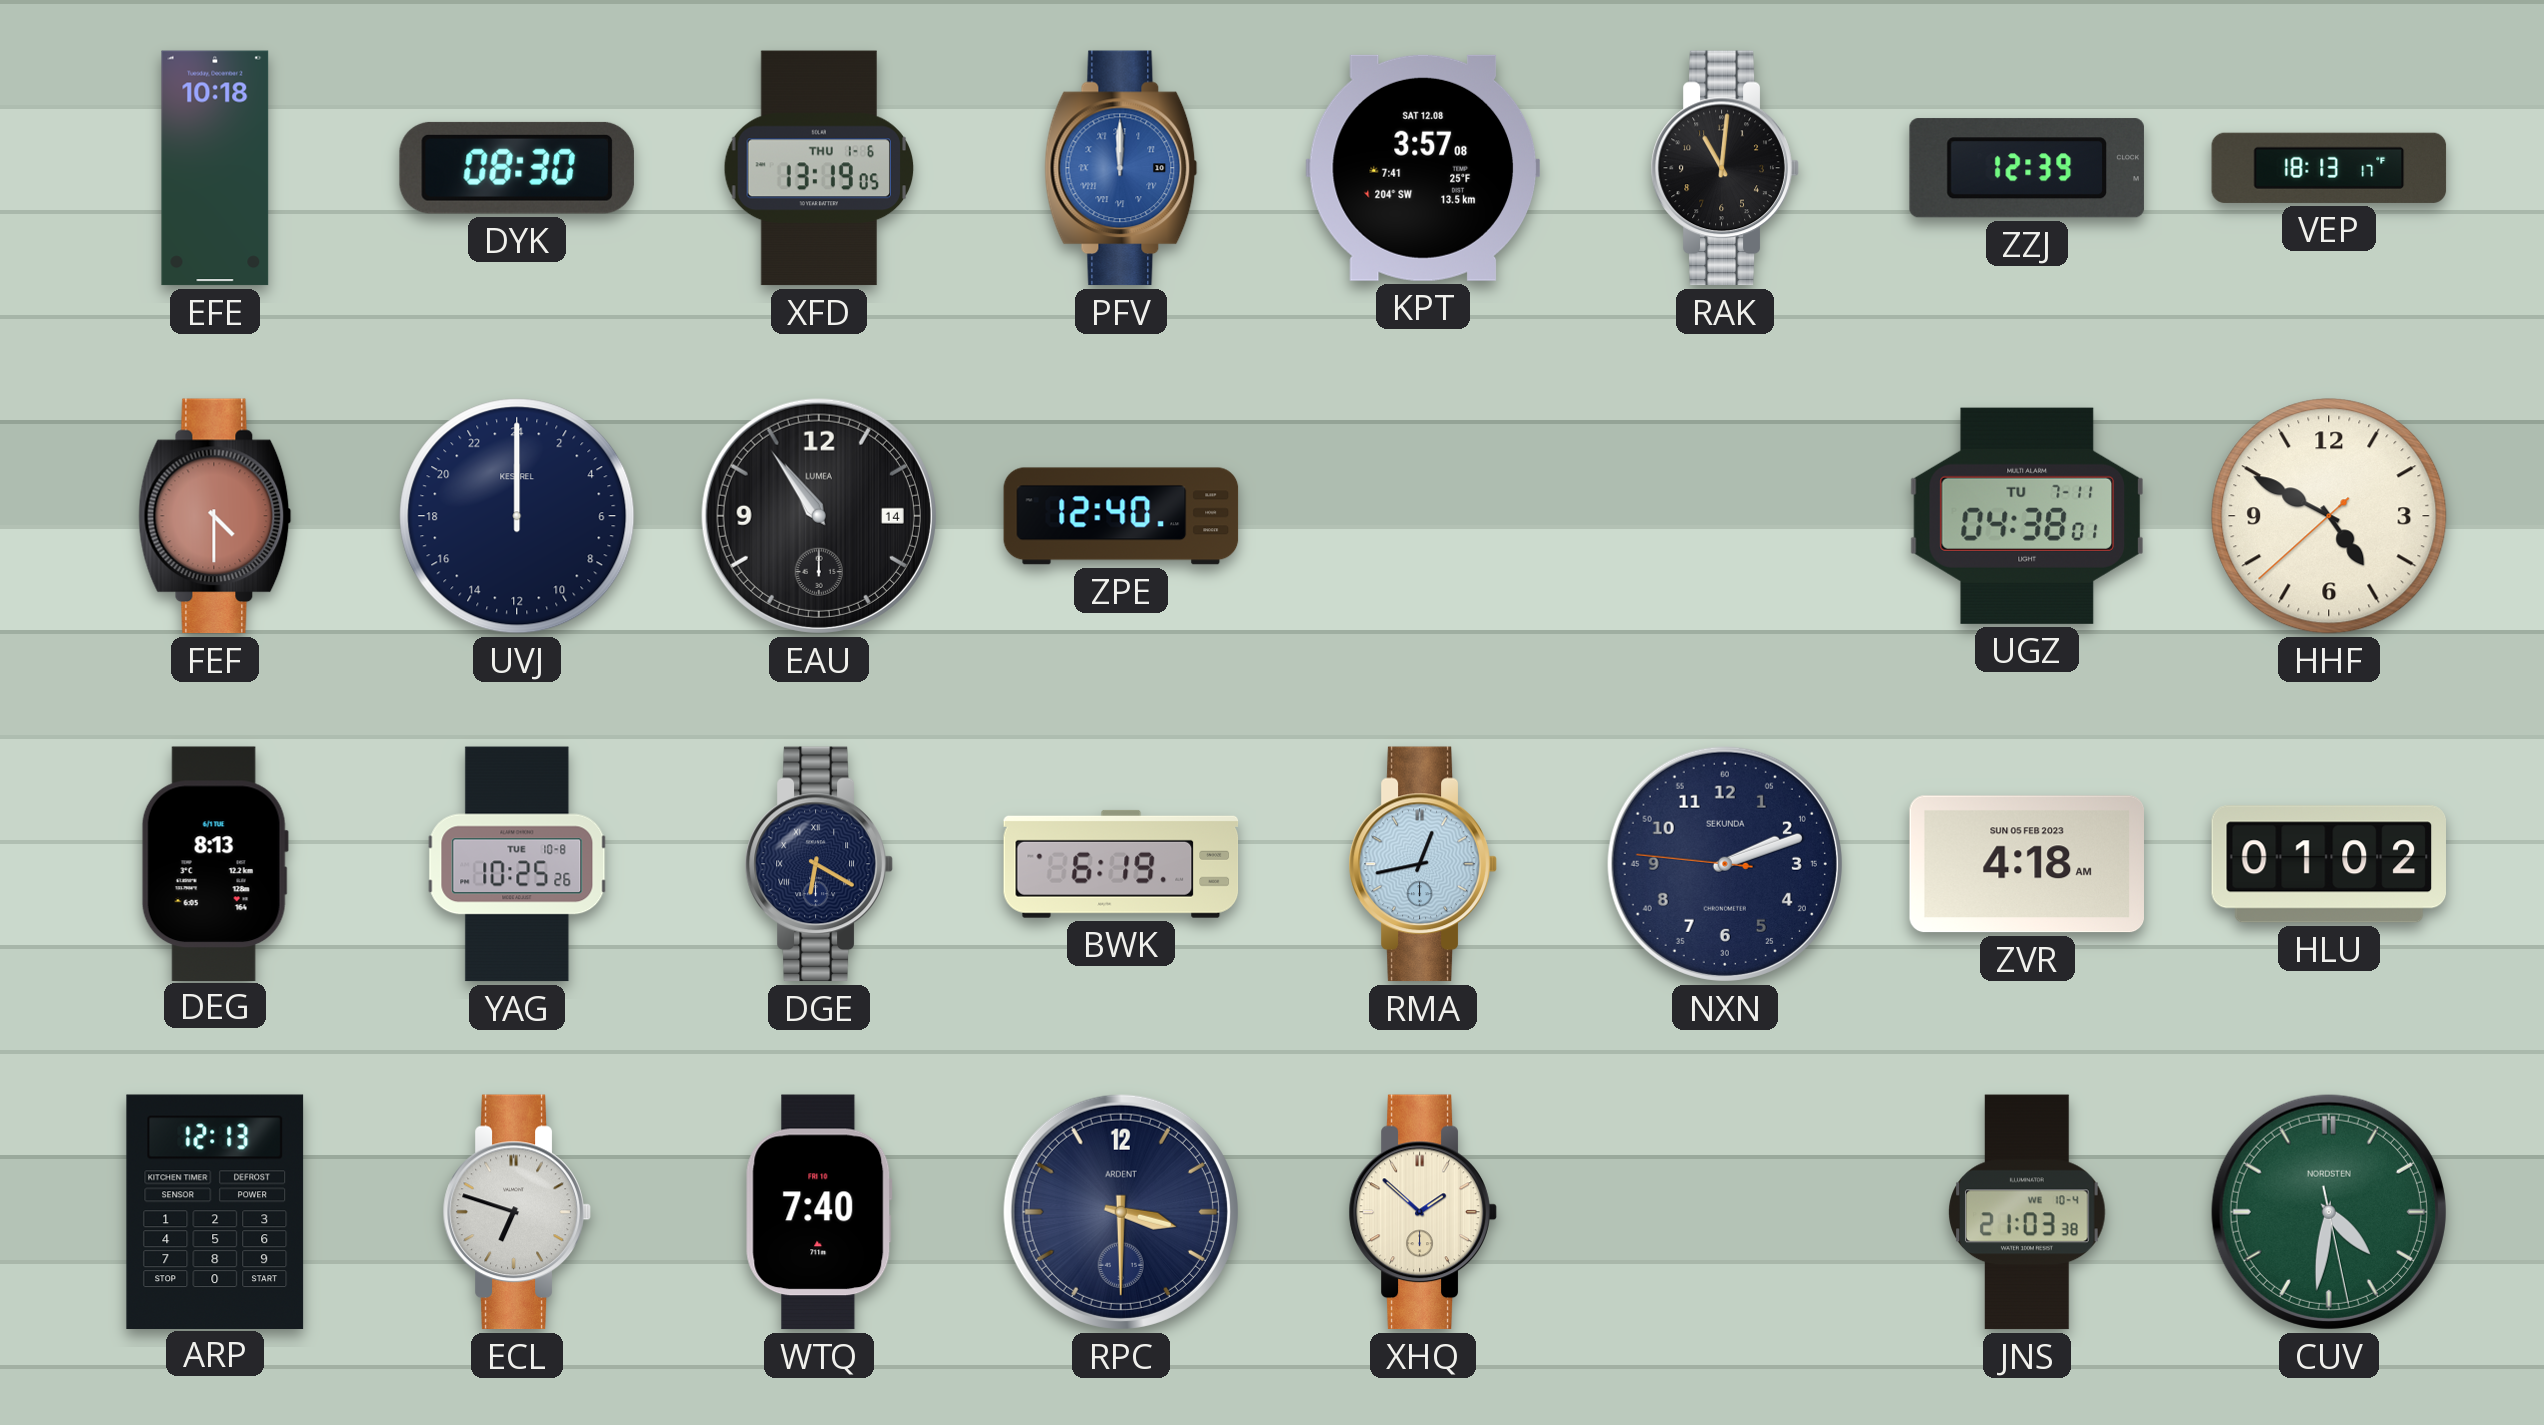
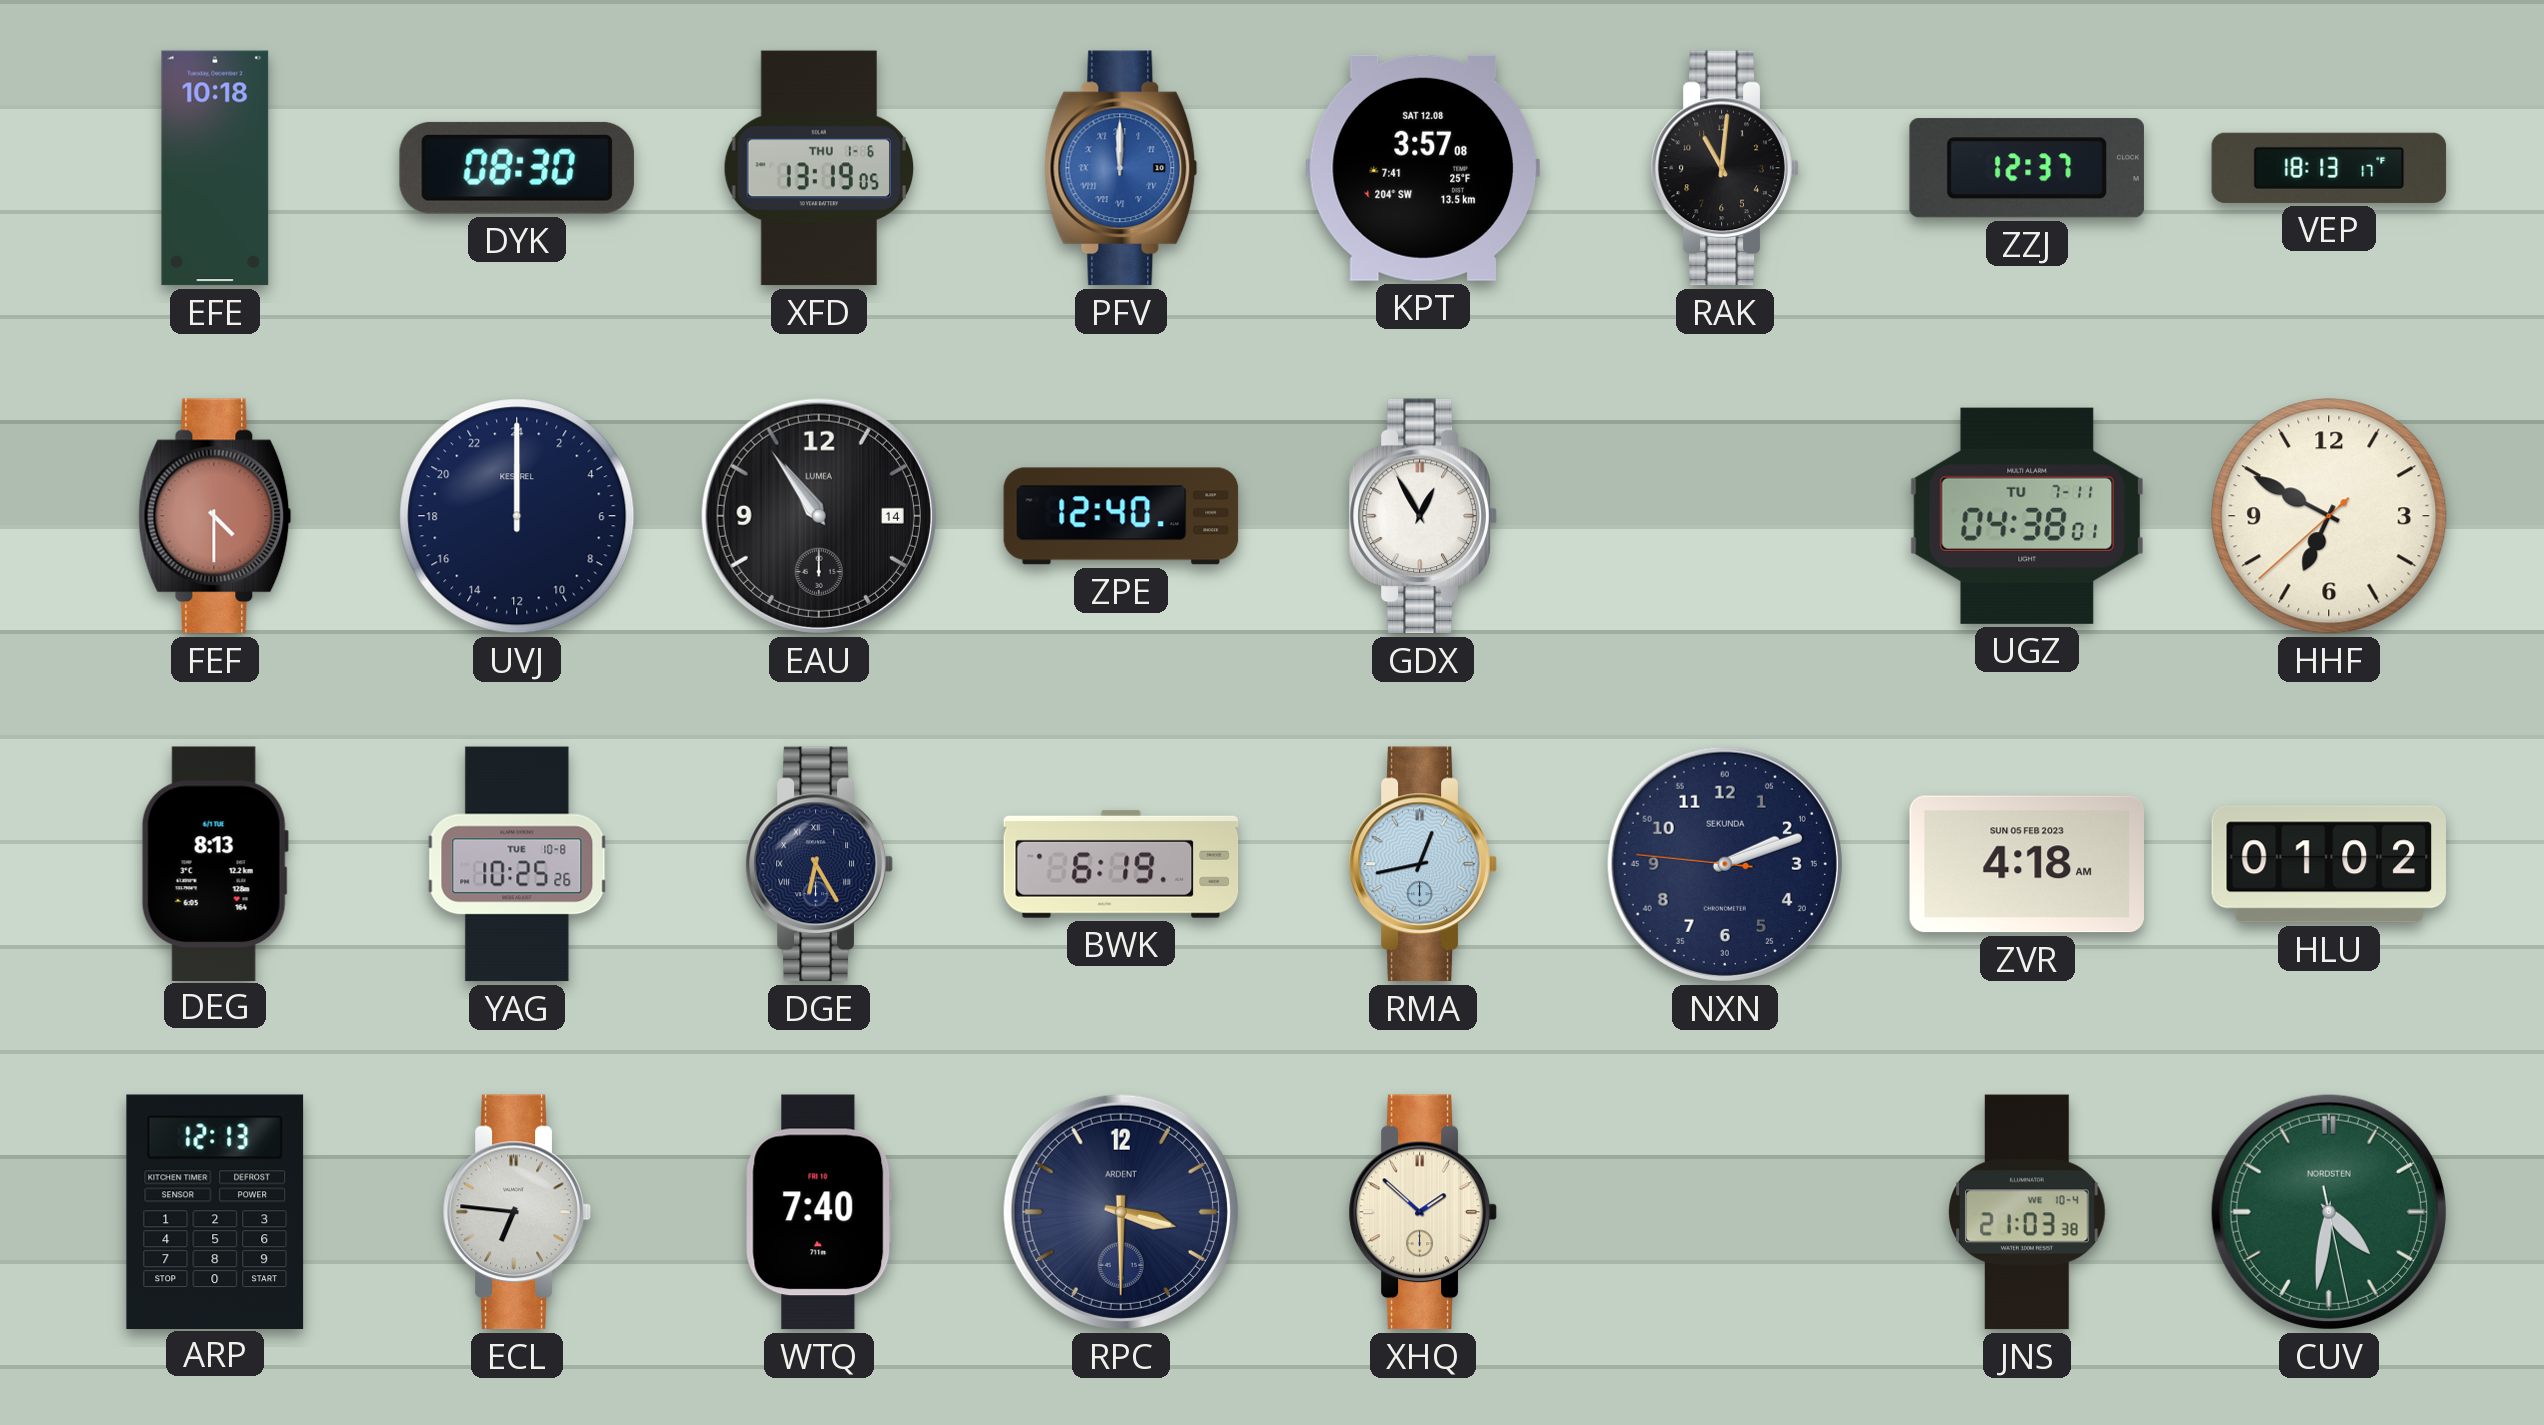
ZZJ: 12:39 -> 12:37
GDX: none -> 12:55
HHF: 4:49 -> 6:49
DGE: 6:20 -> 6:25
ECL: 6:48 -> 6:46
